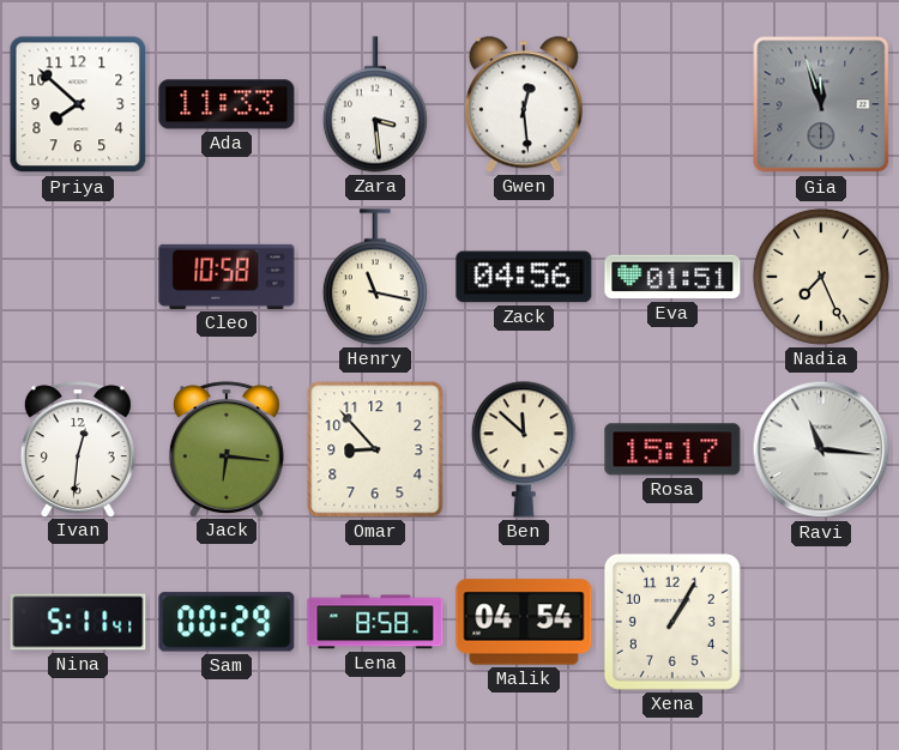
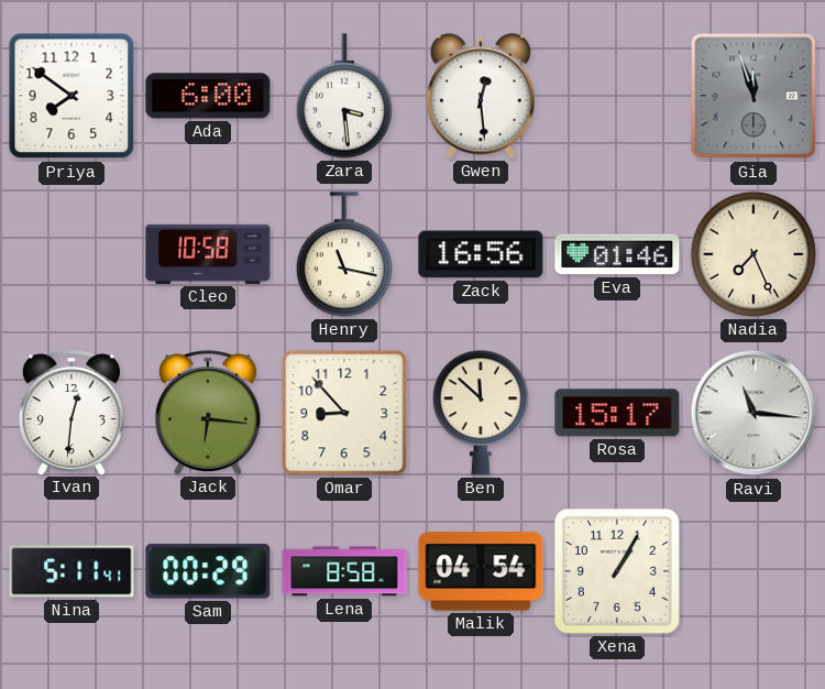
Priya: 7:52 -> 7:51
Ada: 11:33 -> 6:00
Zack: 04:56 -> 16:56
Eva: 01:51 -> 01:46
